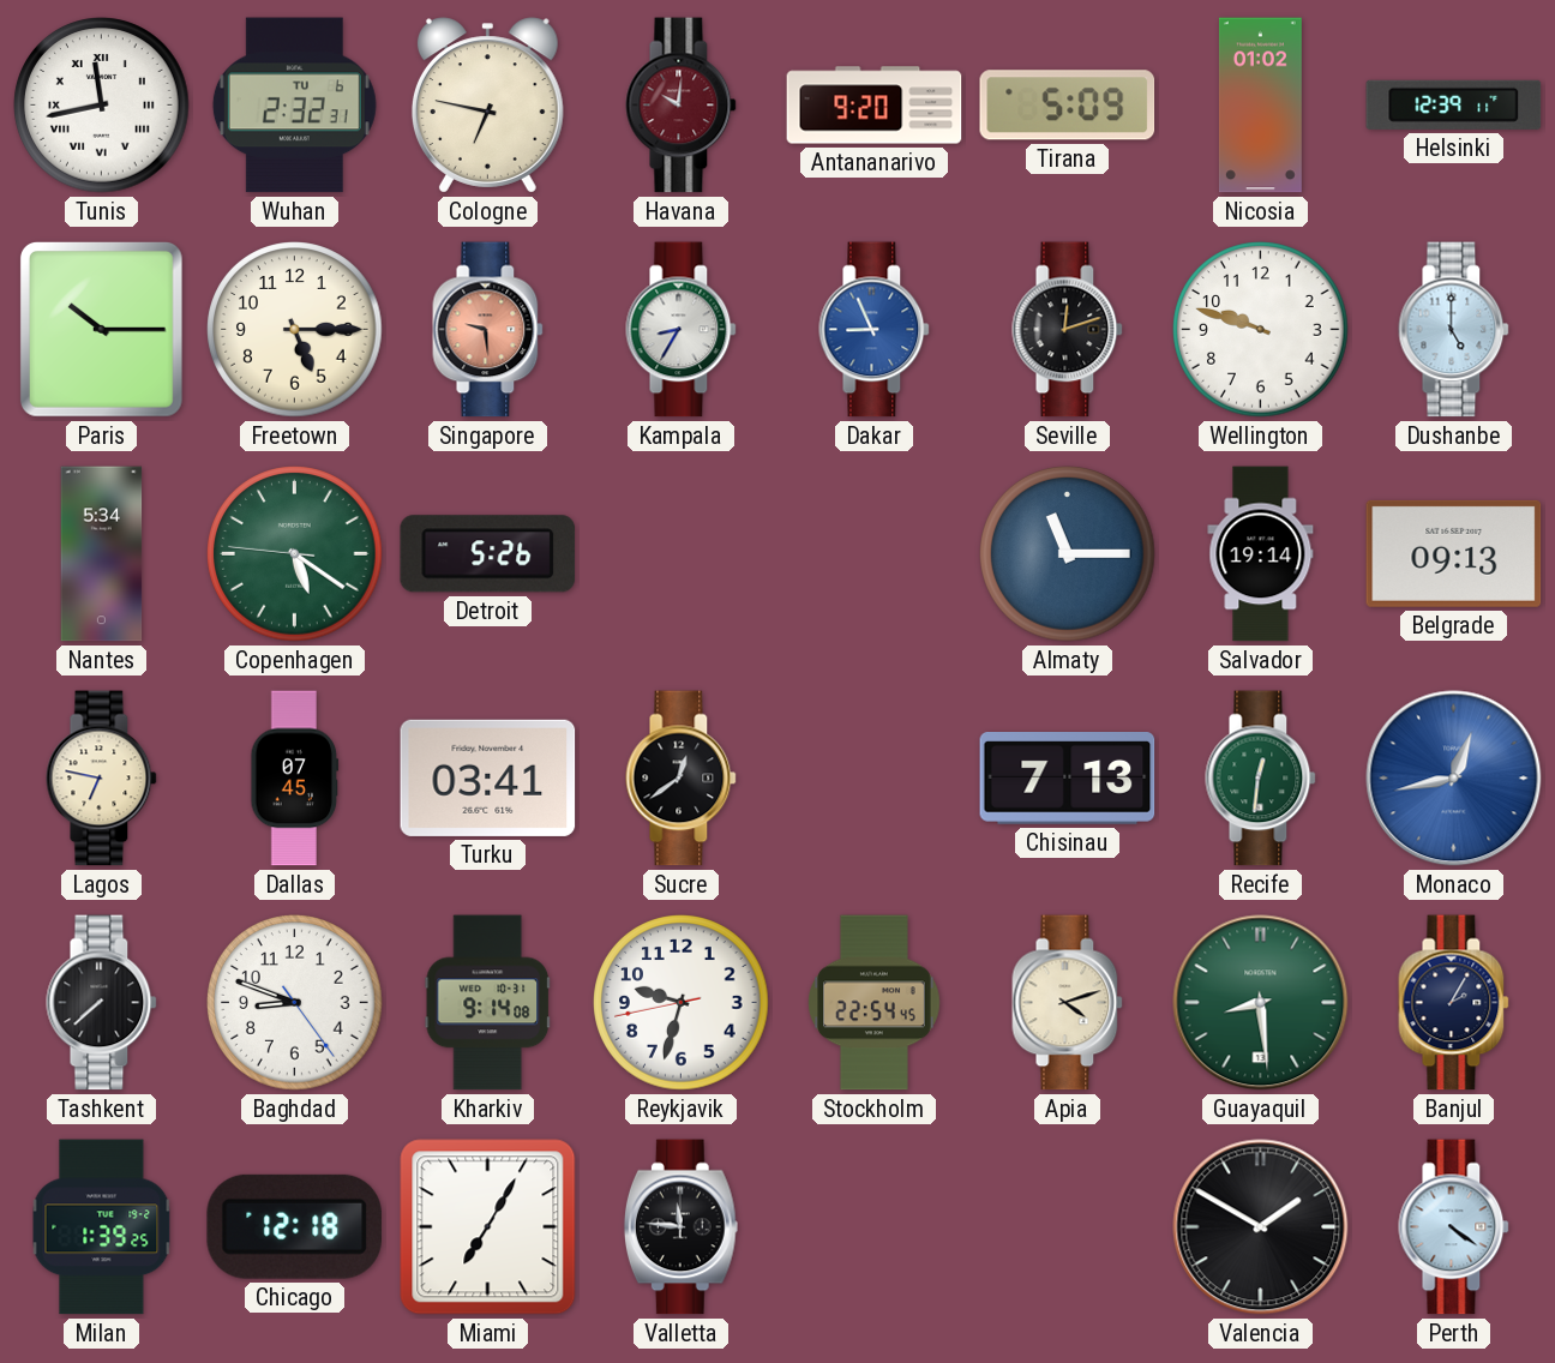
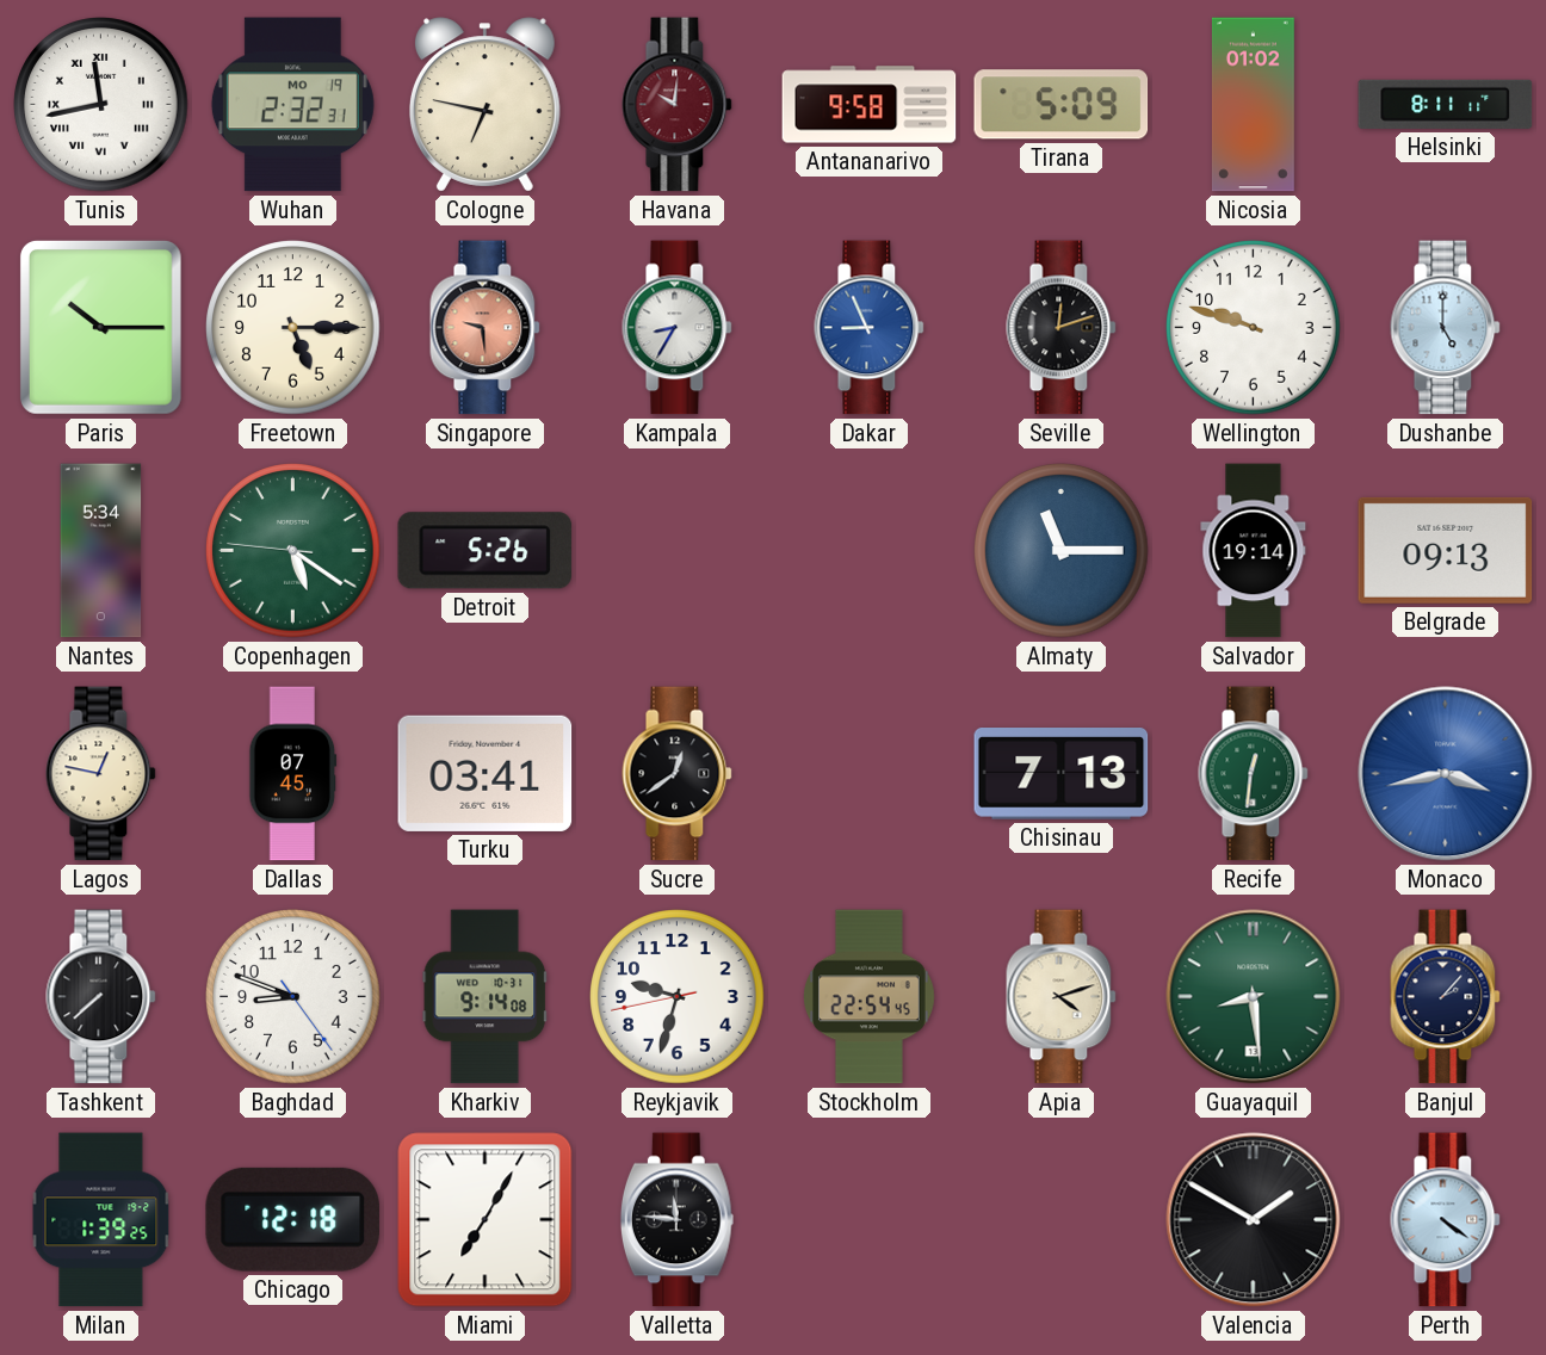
Wuhan date: TU 6 -> MO 19
Antananarivo: 9:20 -> 9:58
Helsinki: 12:39 -> 8:11
Lagos: 6:47 -> 12:47
Monaco: 12:43 -> 3:43
Banjul: 2:05 -> 2:07
